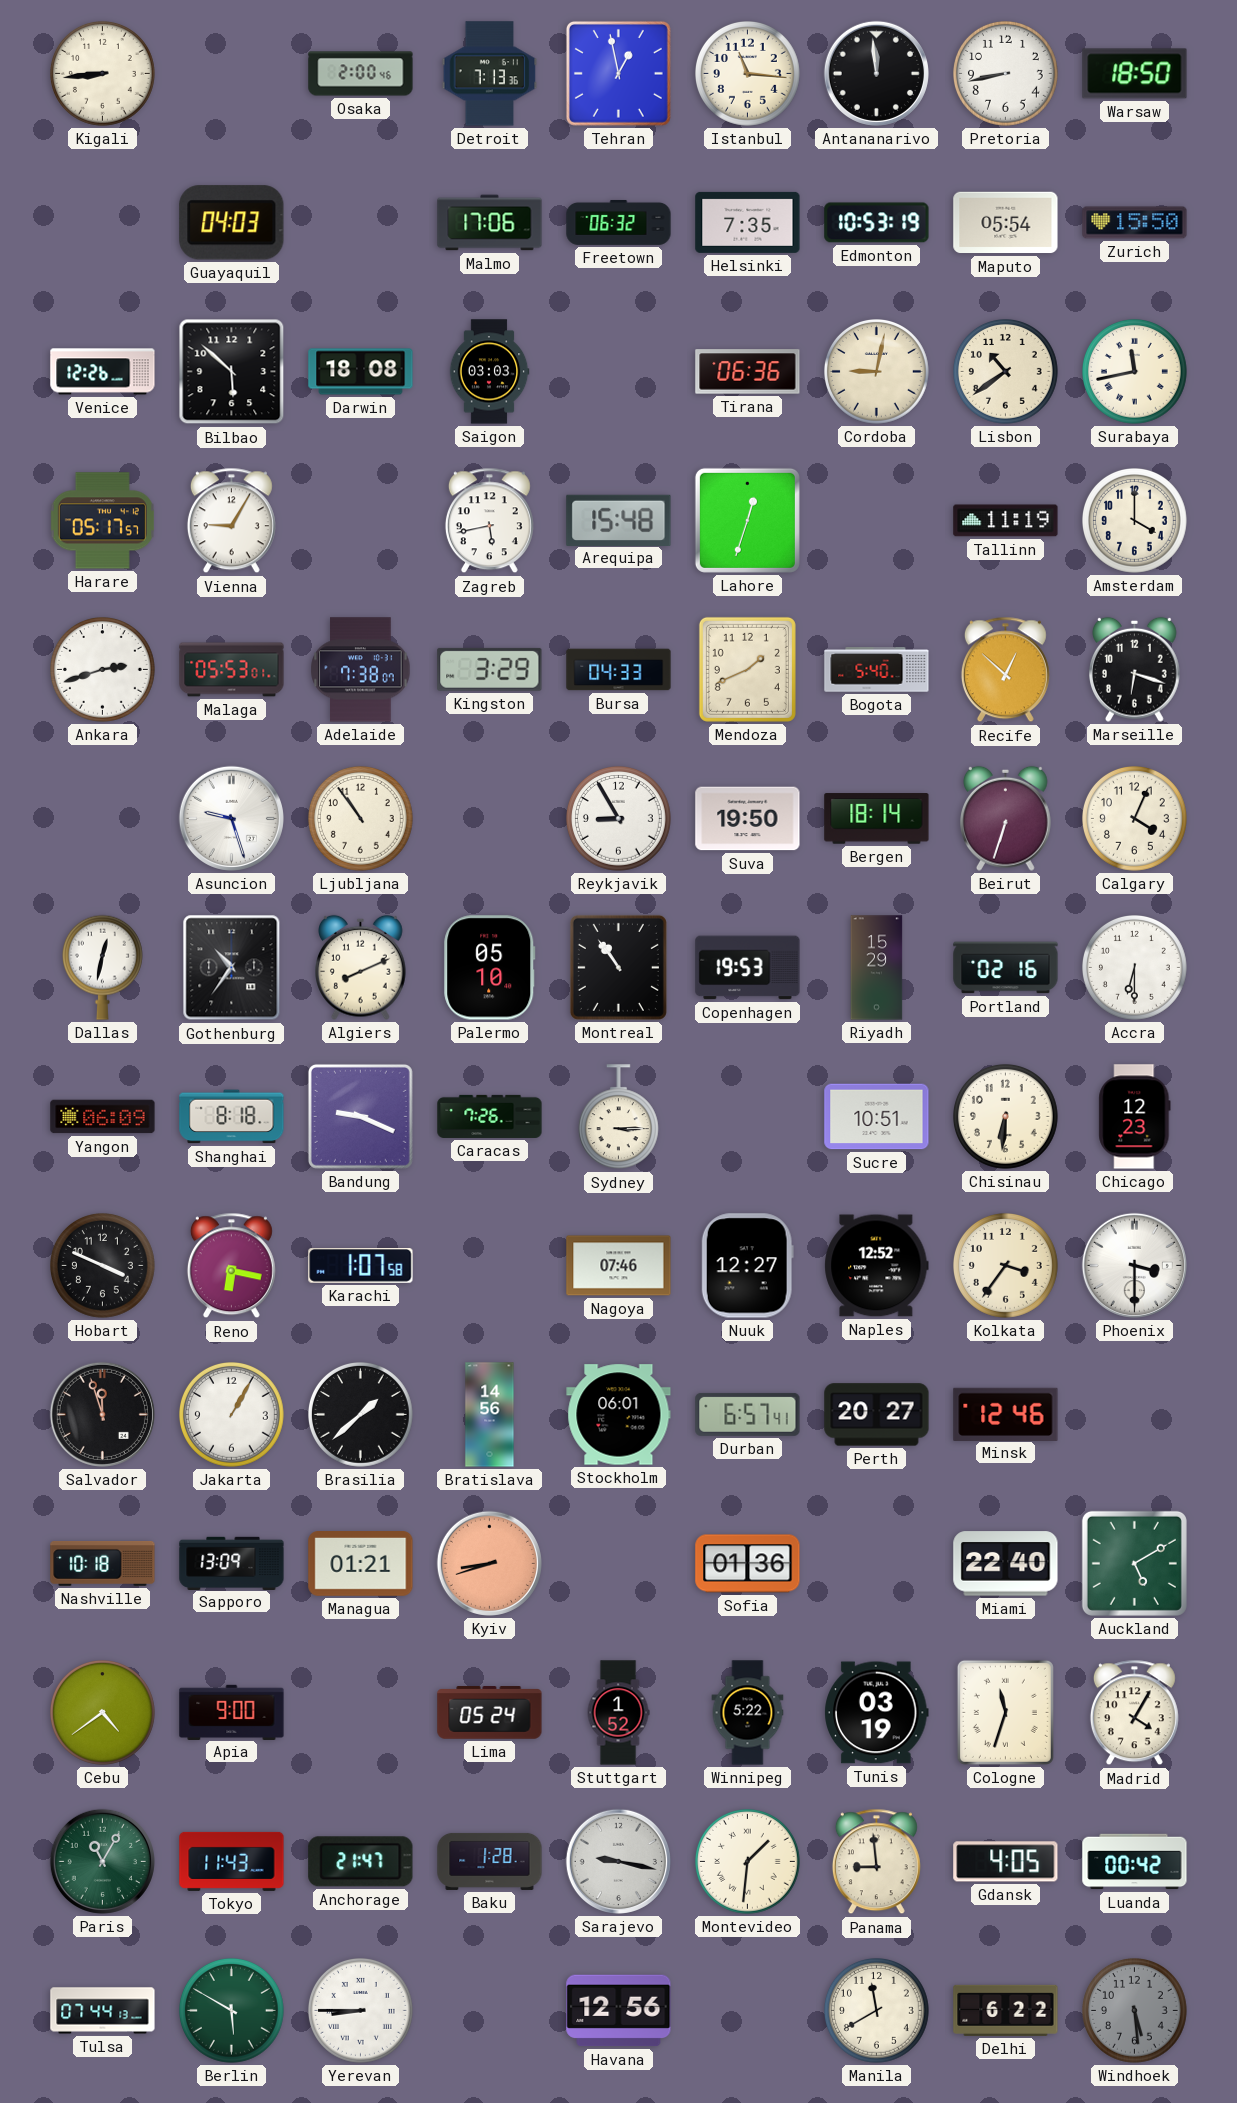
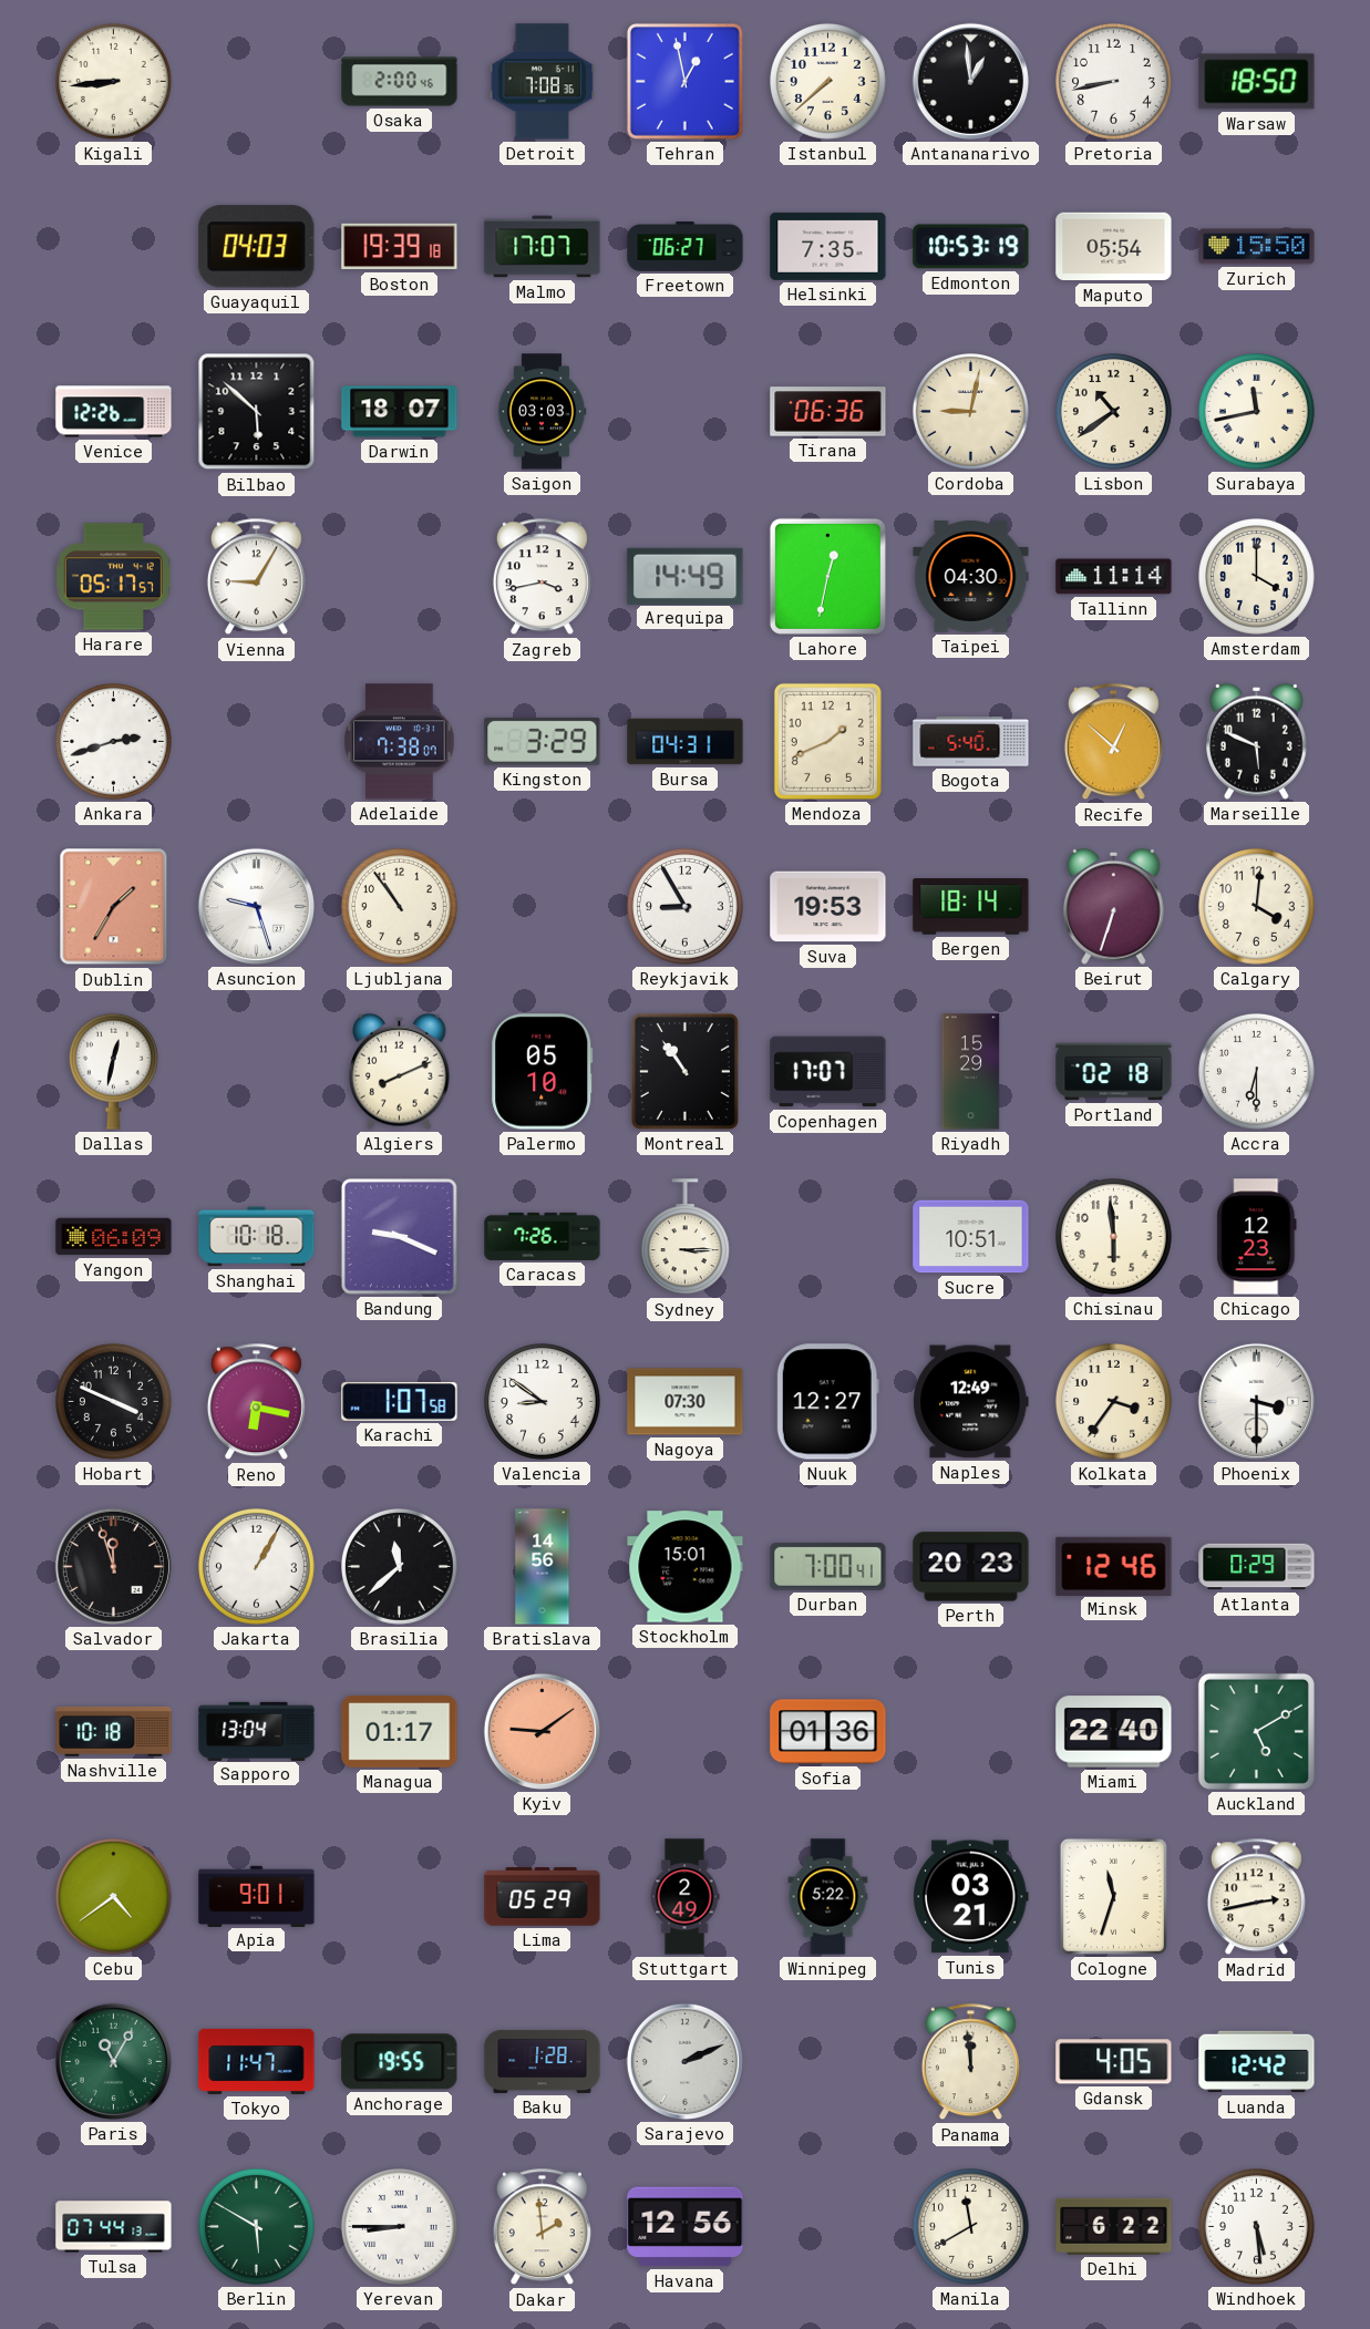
Detroit: 7:13 -> 7:08
Istanbul: 11:16 -> 7:38
Antananarivo: 11:59 -> 12:59
Boston: none -> 19:39
Malmo: 17:06 -> 17:07
Freetown: 06:32 -> 06:27
Darwin: 18:08 -> 18:07
Zagreb: 5:43 -> 3:43
Arequipa: 15:48 -> 14:49
Lahore: 12:33 -> 12:32
Taipei: none -> 04:30
Tallinn: 11:19 -> 11:14
Malaga: 05:53 -> none
Bursa: 04:33 -> 04:31
Marseille: 6:18 -> 5:49
Dublin: none -> 1:35
Suva: 19:50 -> 19:53
Calgary: 4:04 -> 4:01
Gothenburg: 10:36 -> none
Copenhagen: 19:53 -> 17:07
Portland: 02:16 -> 02:18
Shanghai: 8:18 -> 10:18
Chisinau: 6:31 -> 5:59
Valencia: none -> 8:51
Nagoya: 07:46 -> 07:30
Naples: 12:52 -> 12:49
Brasilia: 1:38 -> 11:38
Stockholm: 06:01 -> 15:01
Durban: 6:57 -> 7:00
Perth: 20:27 -> 20:23
Atlanta: none -> 0:29
Sapporo: 13:09 -> 13:04
Managua: 01:21 -> 01:17
Kyiv: 8:42 -> 9:09
Apia: 9:00 -> 9:01
Lima: 05:24 -> 05:29
Stuttgart: 1:52 -> 2:49
Tunis: 03:19 -> 03:21
Madrid: 4:05 -> 2:43
Tokyo: 11:43 -> 11:47
Anchorage: 21:47 -> 19:55
Sarajevo: 9:17 -> 2:11
Montevideo: 1:31 -> none
Panama: 8:59 -> 11:59
Luanda: 00:42 -> 12:42
Dakar: none -> 1:59
Windhoek dial: grey -> white
